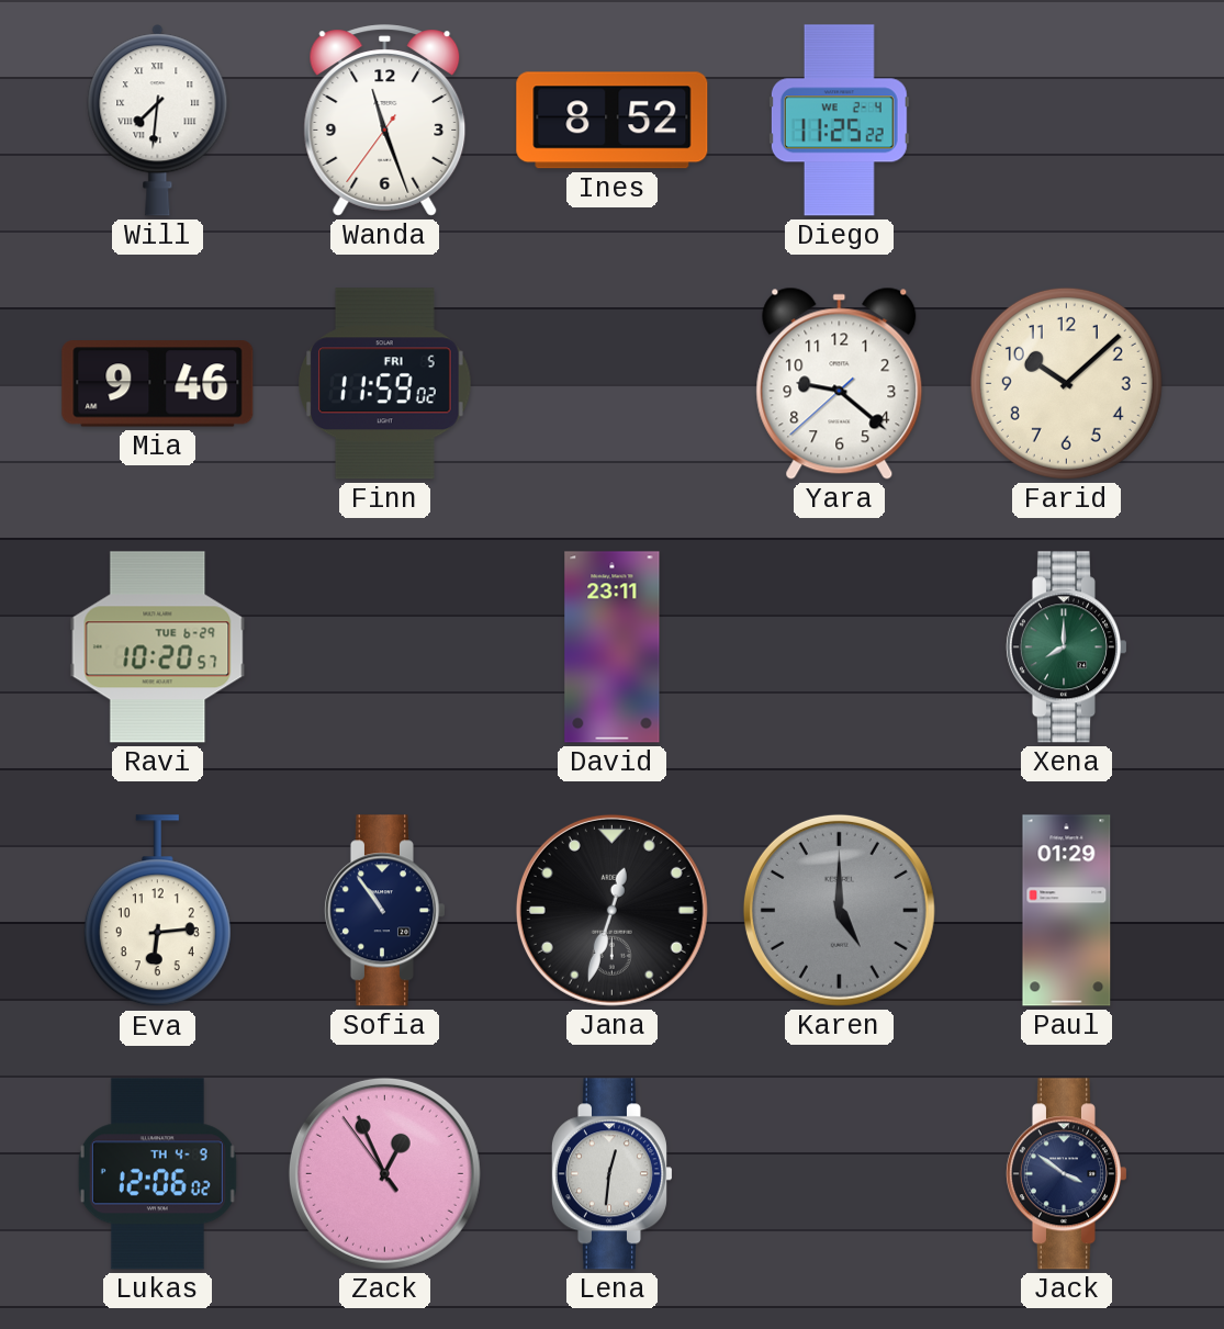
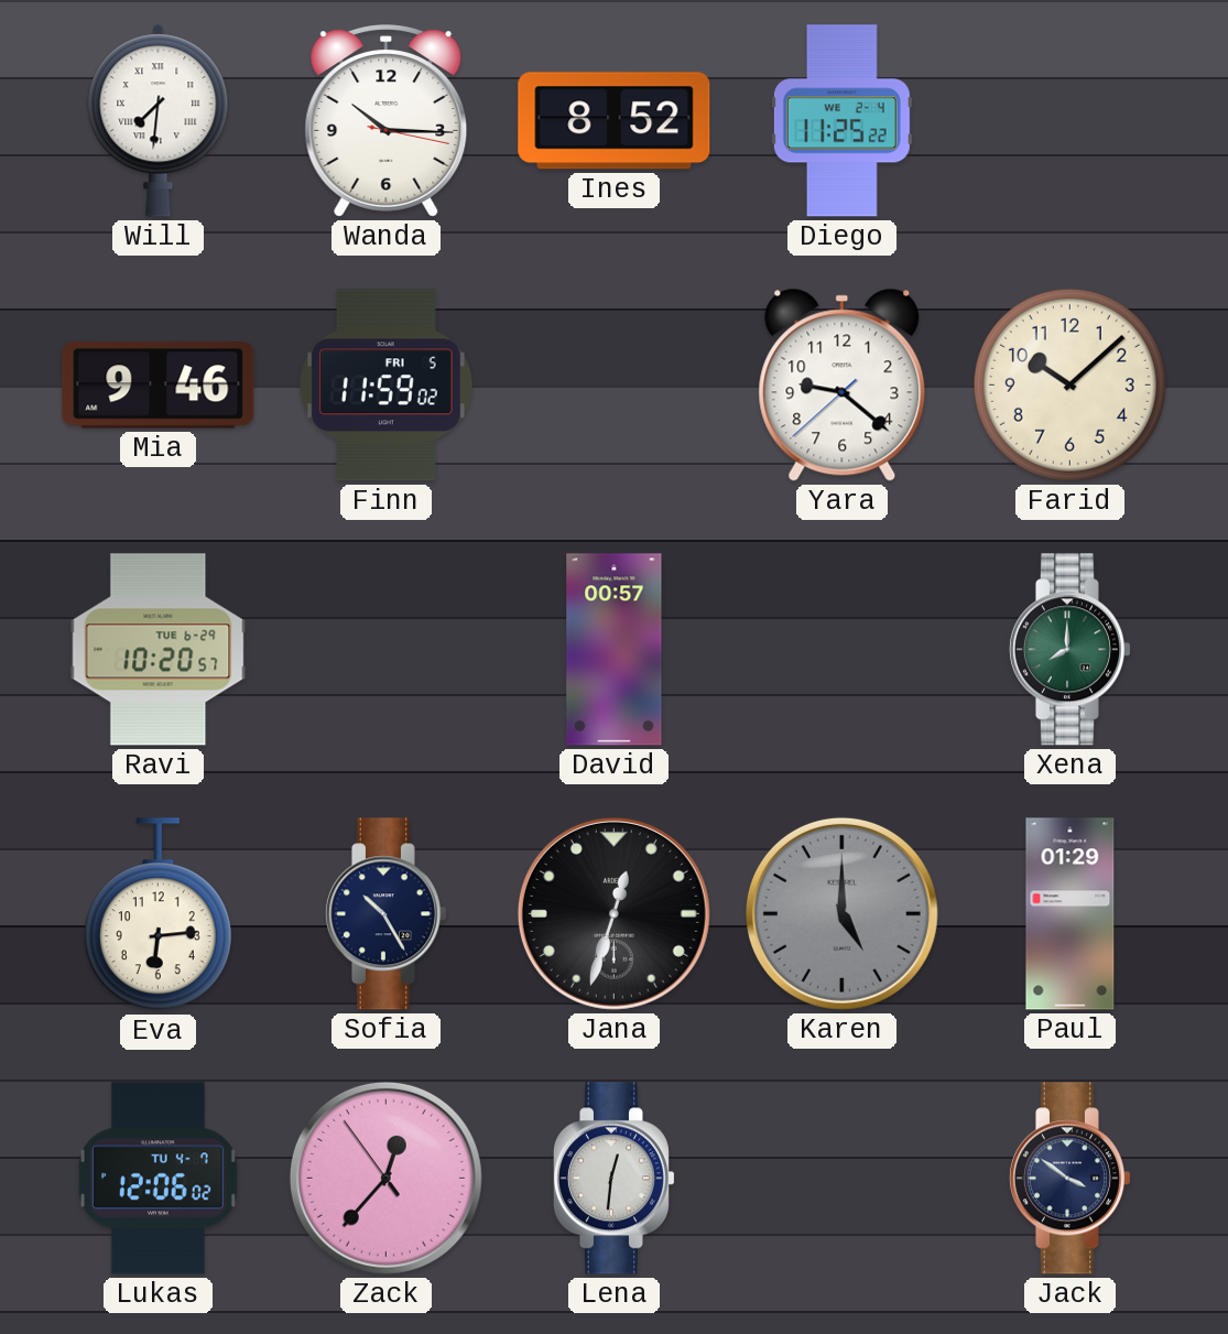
Wanda: 11:26 -> 10:15
David: 23:11 -> 00:57
Sofia: 10:54 -> 10:25
Lukas date: TH 4-9 -> TU 4-7
Zack: 12:55 -> 12:36
